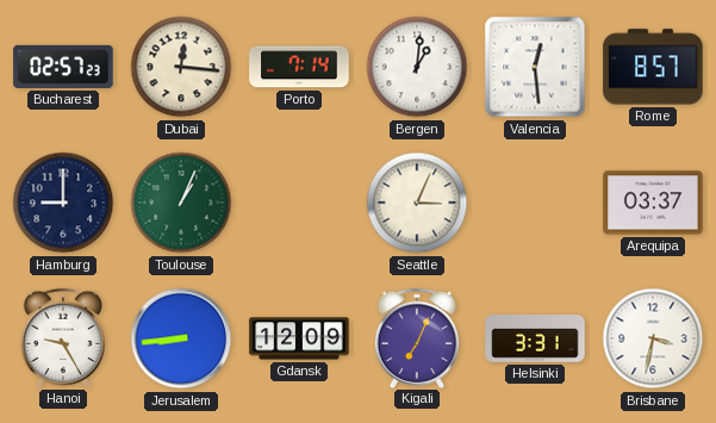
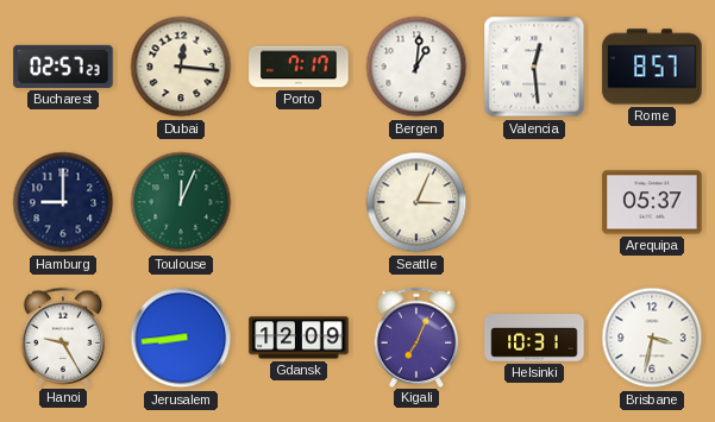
Porto: 7:14 -> 7:17
Toulouse: 1:04 -> 12:04
Arequipa: 03:37 -> 05:37
Helsinki: 3:31 -> 10:31
